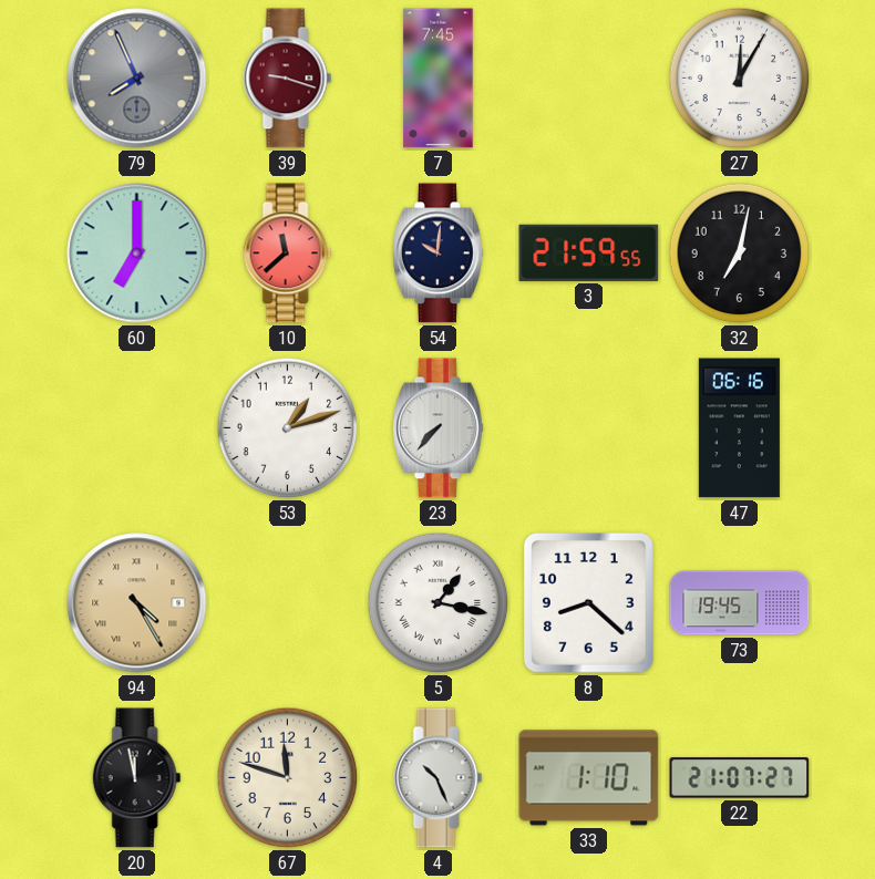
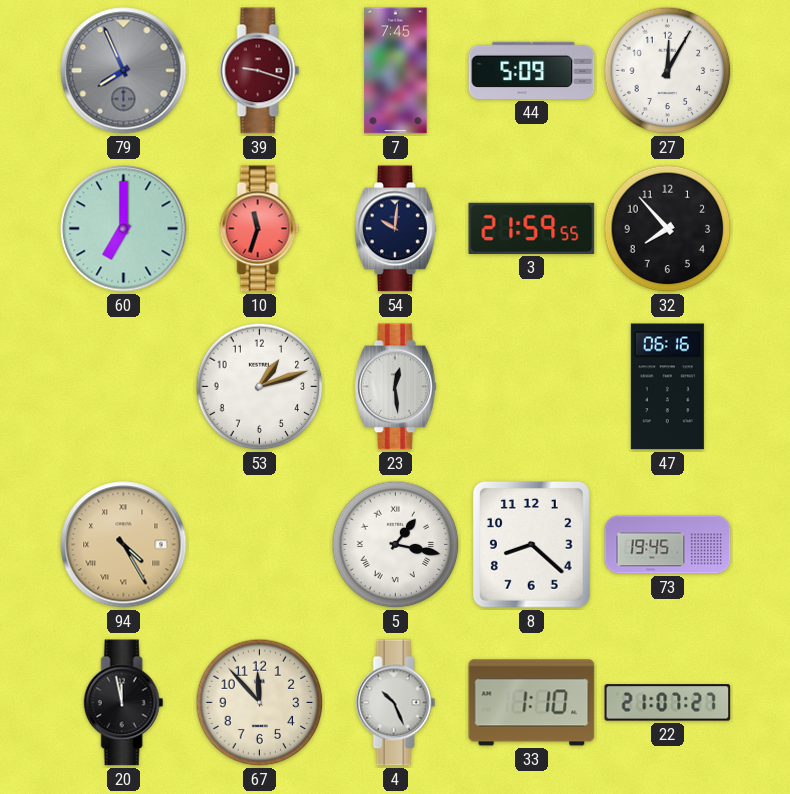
44: none -> 5:09
10: 11:38 -> 11:33
32: 7:02 -> 7:53
23: 7:37 -> 12:29
67: 11:48 -> 11:53
